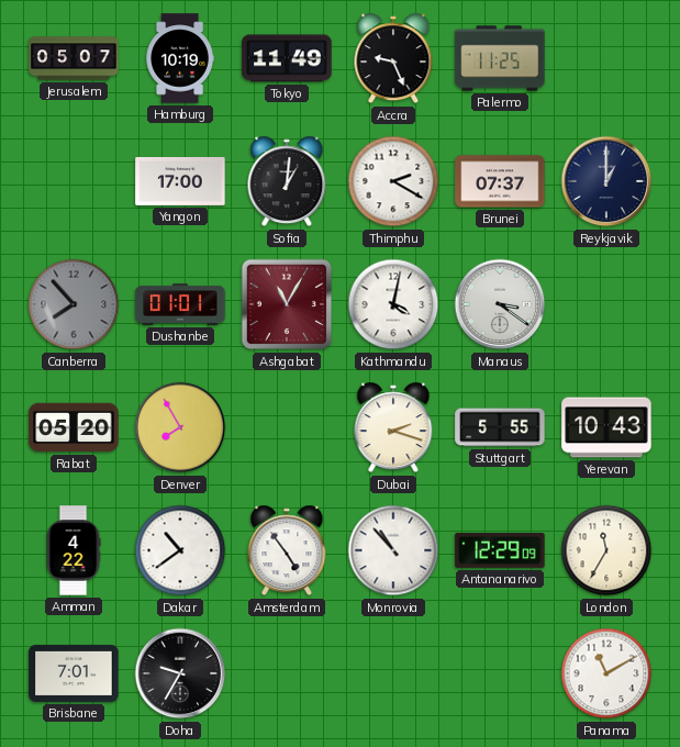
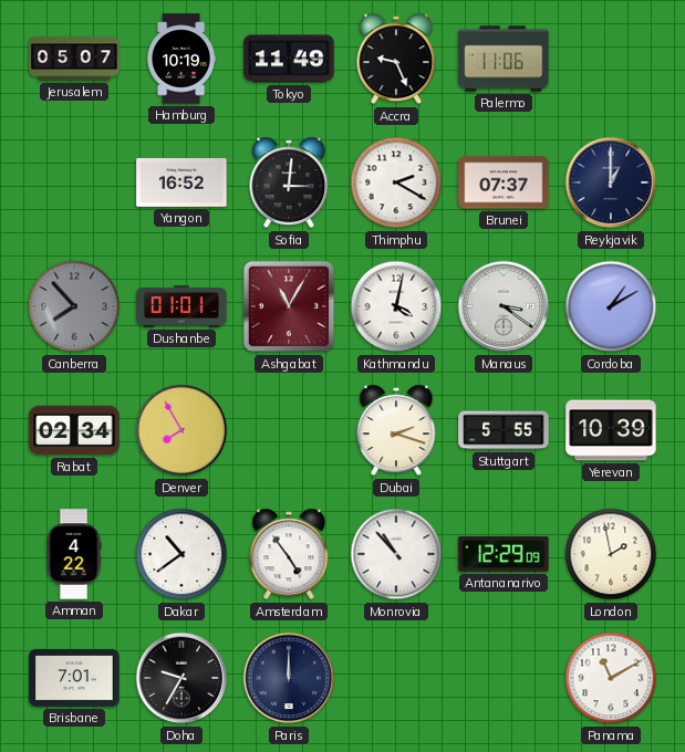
Palermo: 11:25 -> 11:06
Yangon: 17:00 -> 16:52
Sofia: 1:01 -> 3:01
Cordoba: none -> 1:10
Rabat: 05:20 -> 02:34
Yerevan: 10:43 -> 10:39
London: 11:35 -> 1:58
Paris: none -> 12:00
